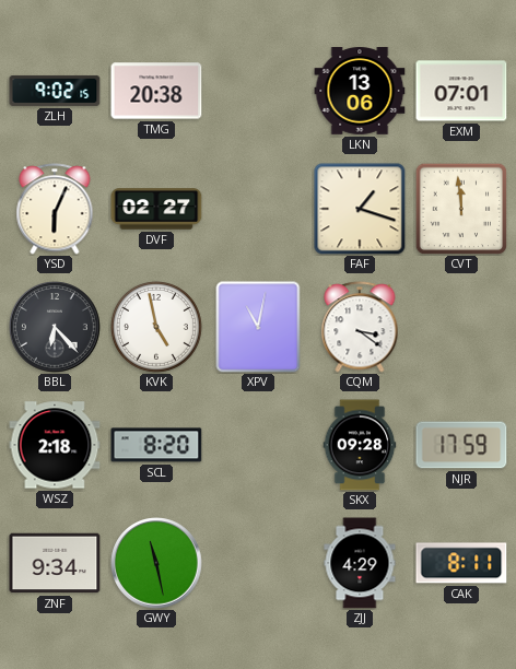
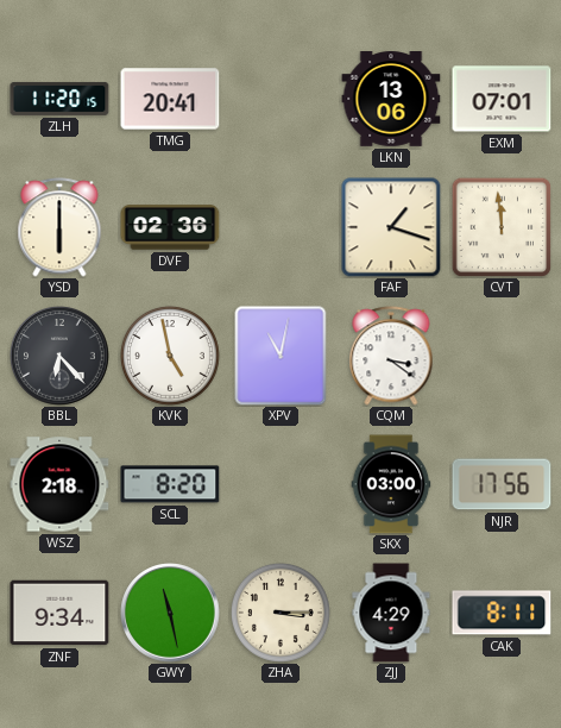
ZLH: 9:02 -> 11:20
TMG: 20:38 -> 20:41
YSD: 6:04 -> 6:00
DVF: 02:27 -> 02:36
SKX: 09:28 -> 03:00
NJR: 17:59 -> 17:56
ZHA: none -> 3:15
